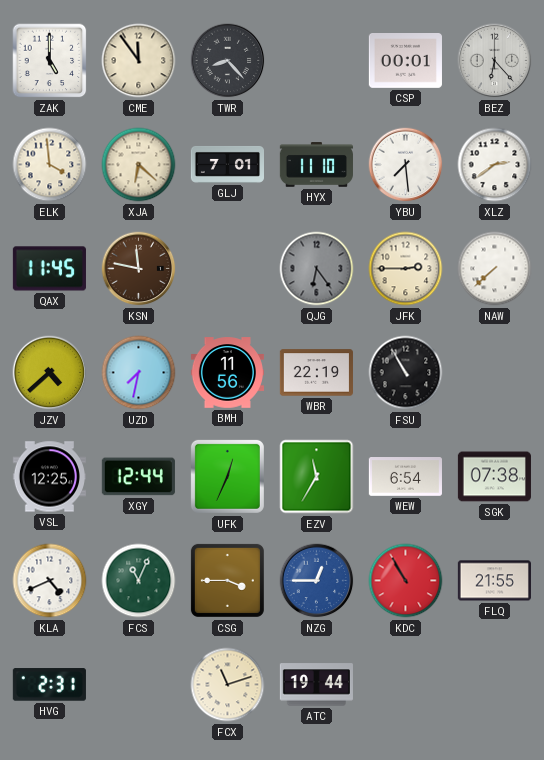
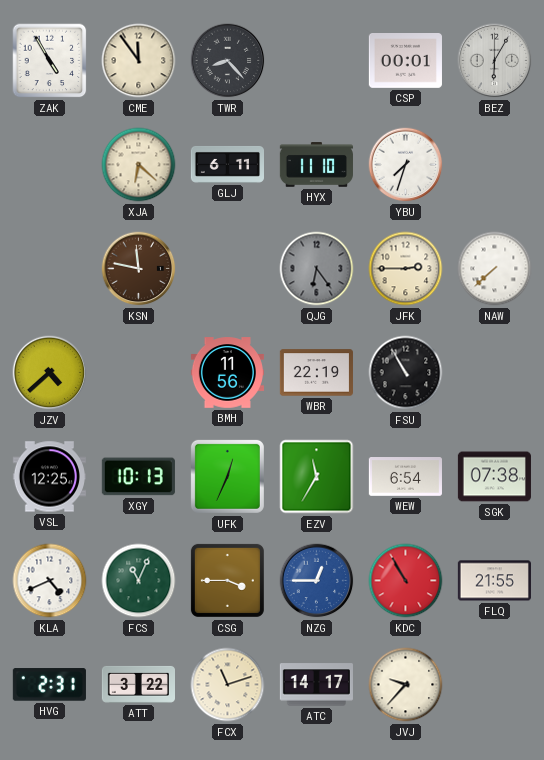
ZAK: 5:00 -> 4:55
BEZ: 6:23 -> 6:05
ELK: 3:59 -> none
GLJ: 7:01 -> 6:11
YBU: 7:29 -> 7:33
XLZ: 2:39 -> none
QAX: 11:45 -> none
UZD: 7:32 -> none
XGY: 12:44 -> 10:13
ATT: none -> 3:22
ATC: 19:44 -> 14:17
JVJ: none -> 9:37
